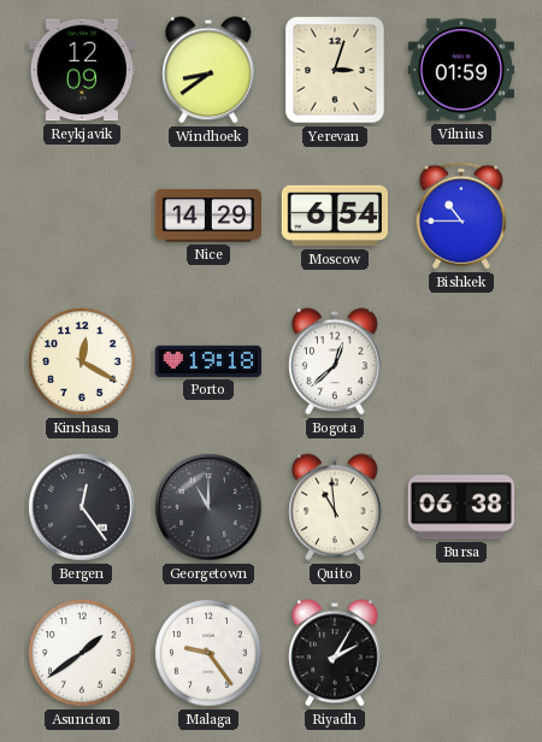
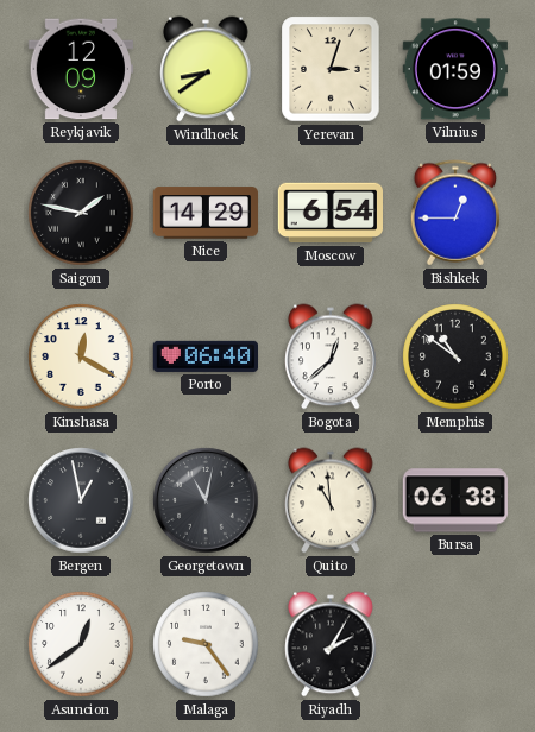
Saigon: none -> 1:47
Bishkek: 10:45 -> 12:45
Porto: 19:18 -> 06:40
Memphis: none -> 10:51
Bergen: 12:24 -> 12:58
Georgetown: 11:00 -> 11:02
Asuncion: 1:39 -> 12:39
